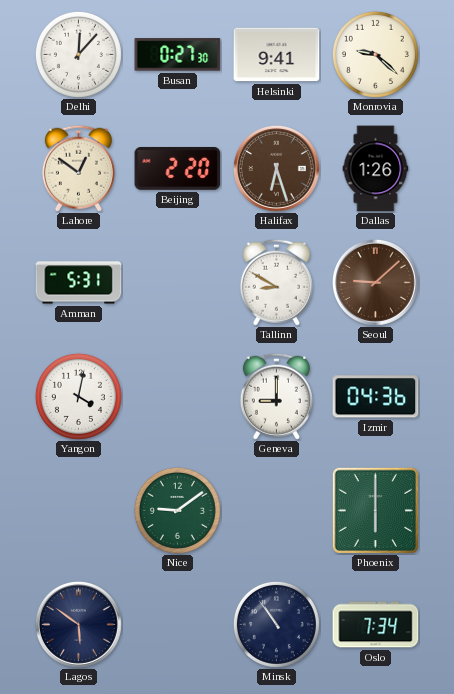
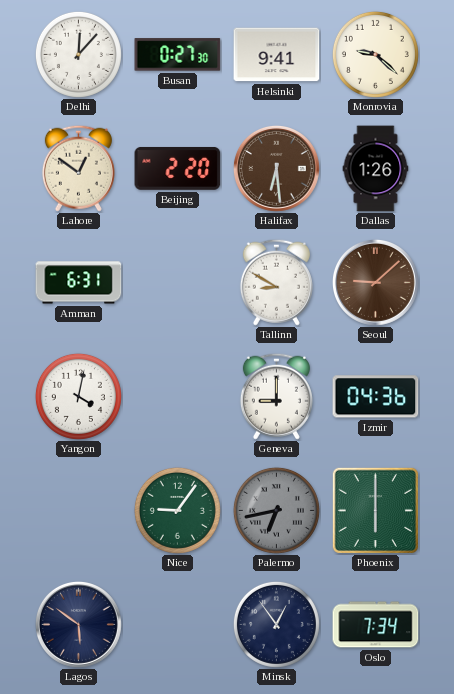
Halifax: 6:27 -> 6:29
Amman: 5:31 -> 6:31
Nice: 9:09 -> 9:06
Palermo: none -> 6:43
Minsk: 10:54 -> 12:54
